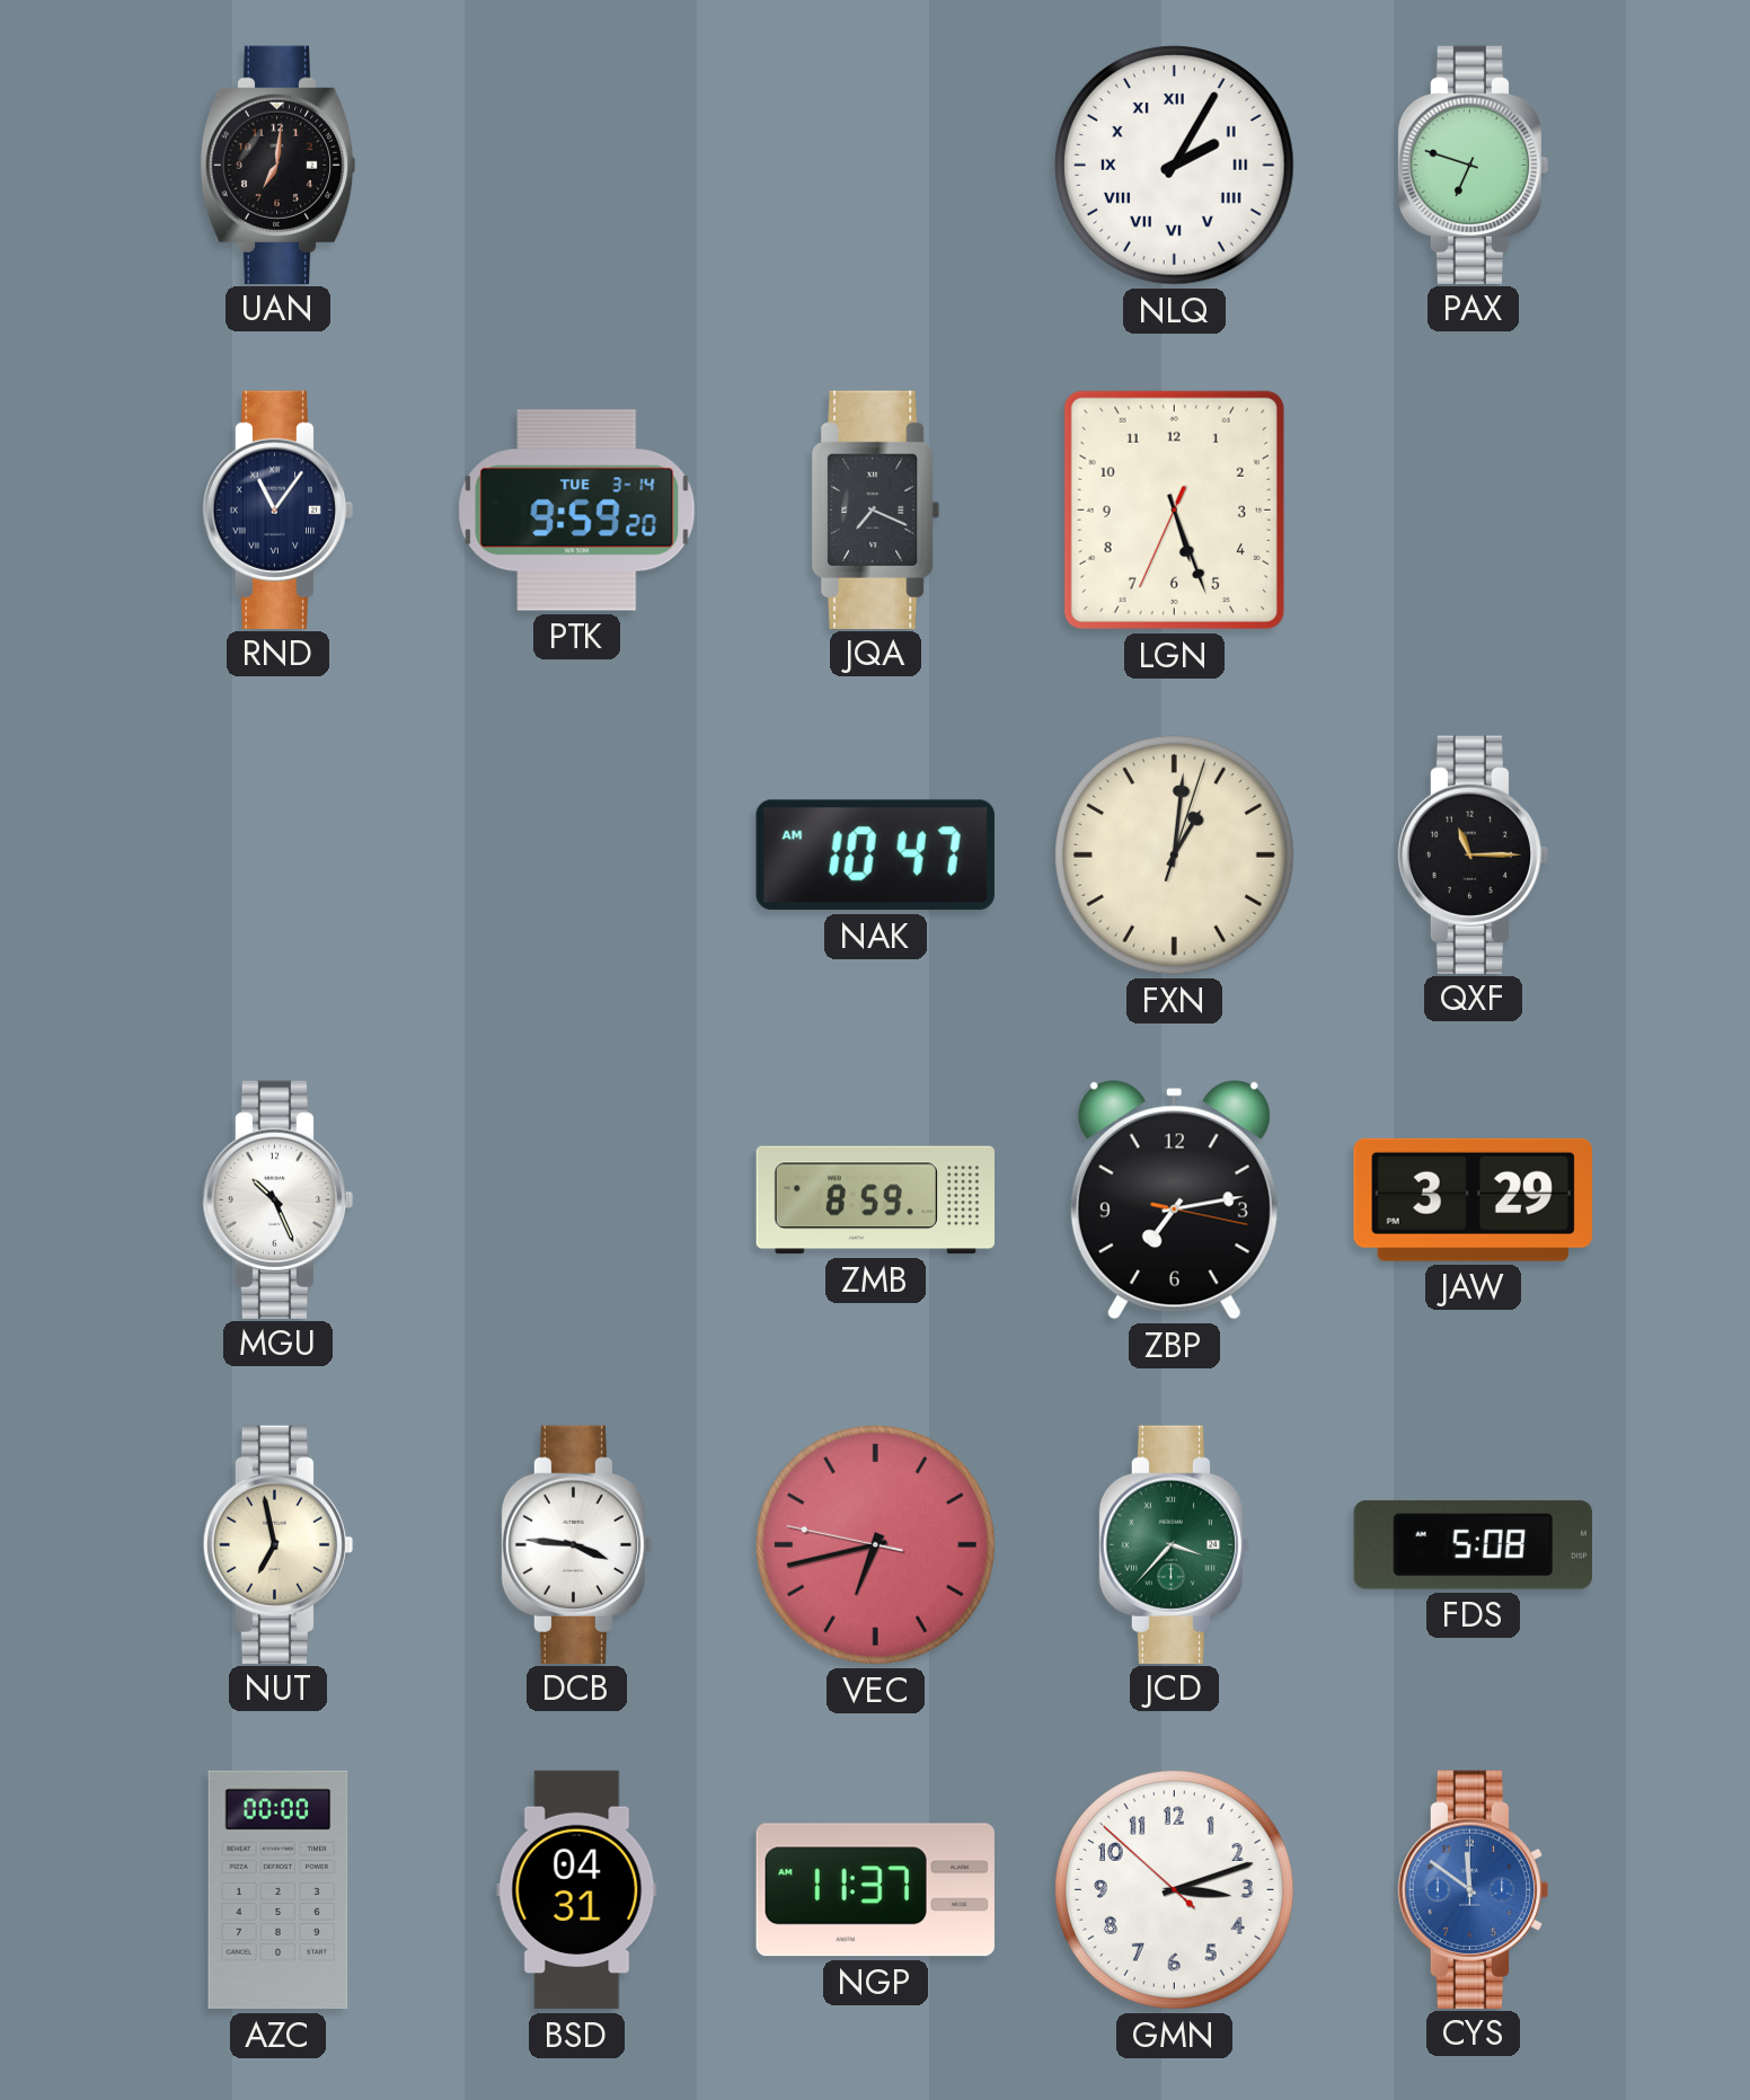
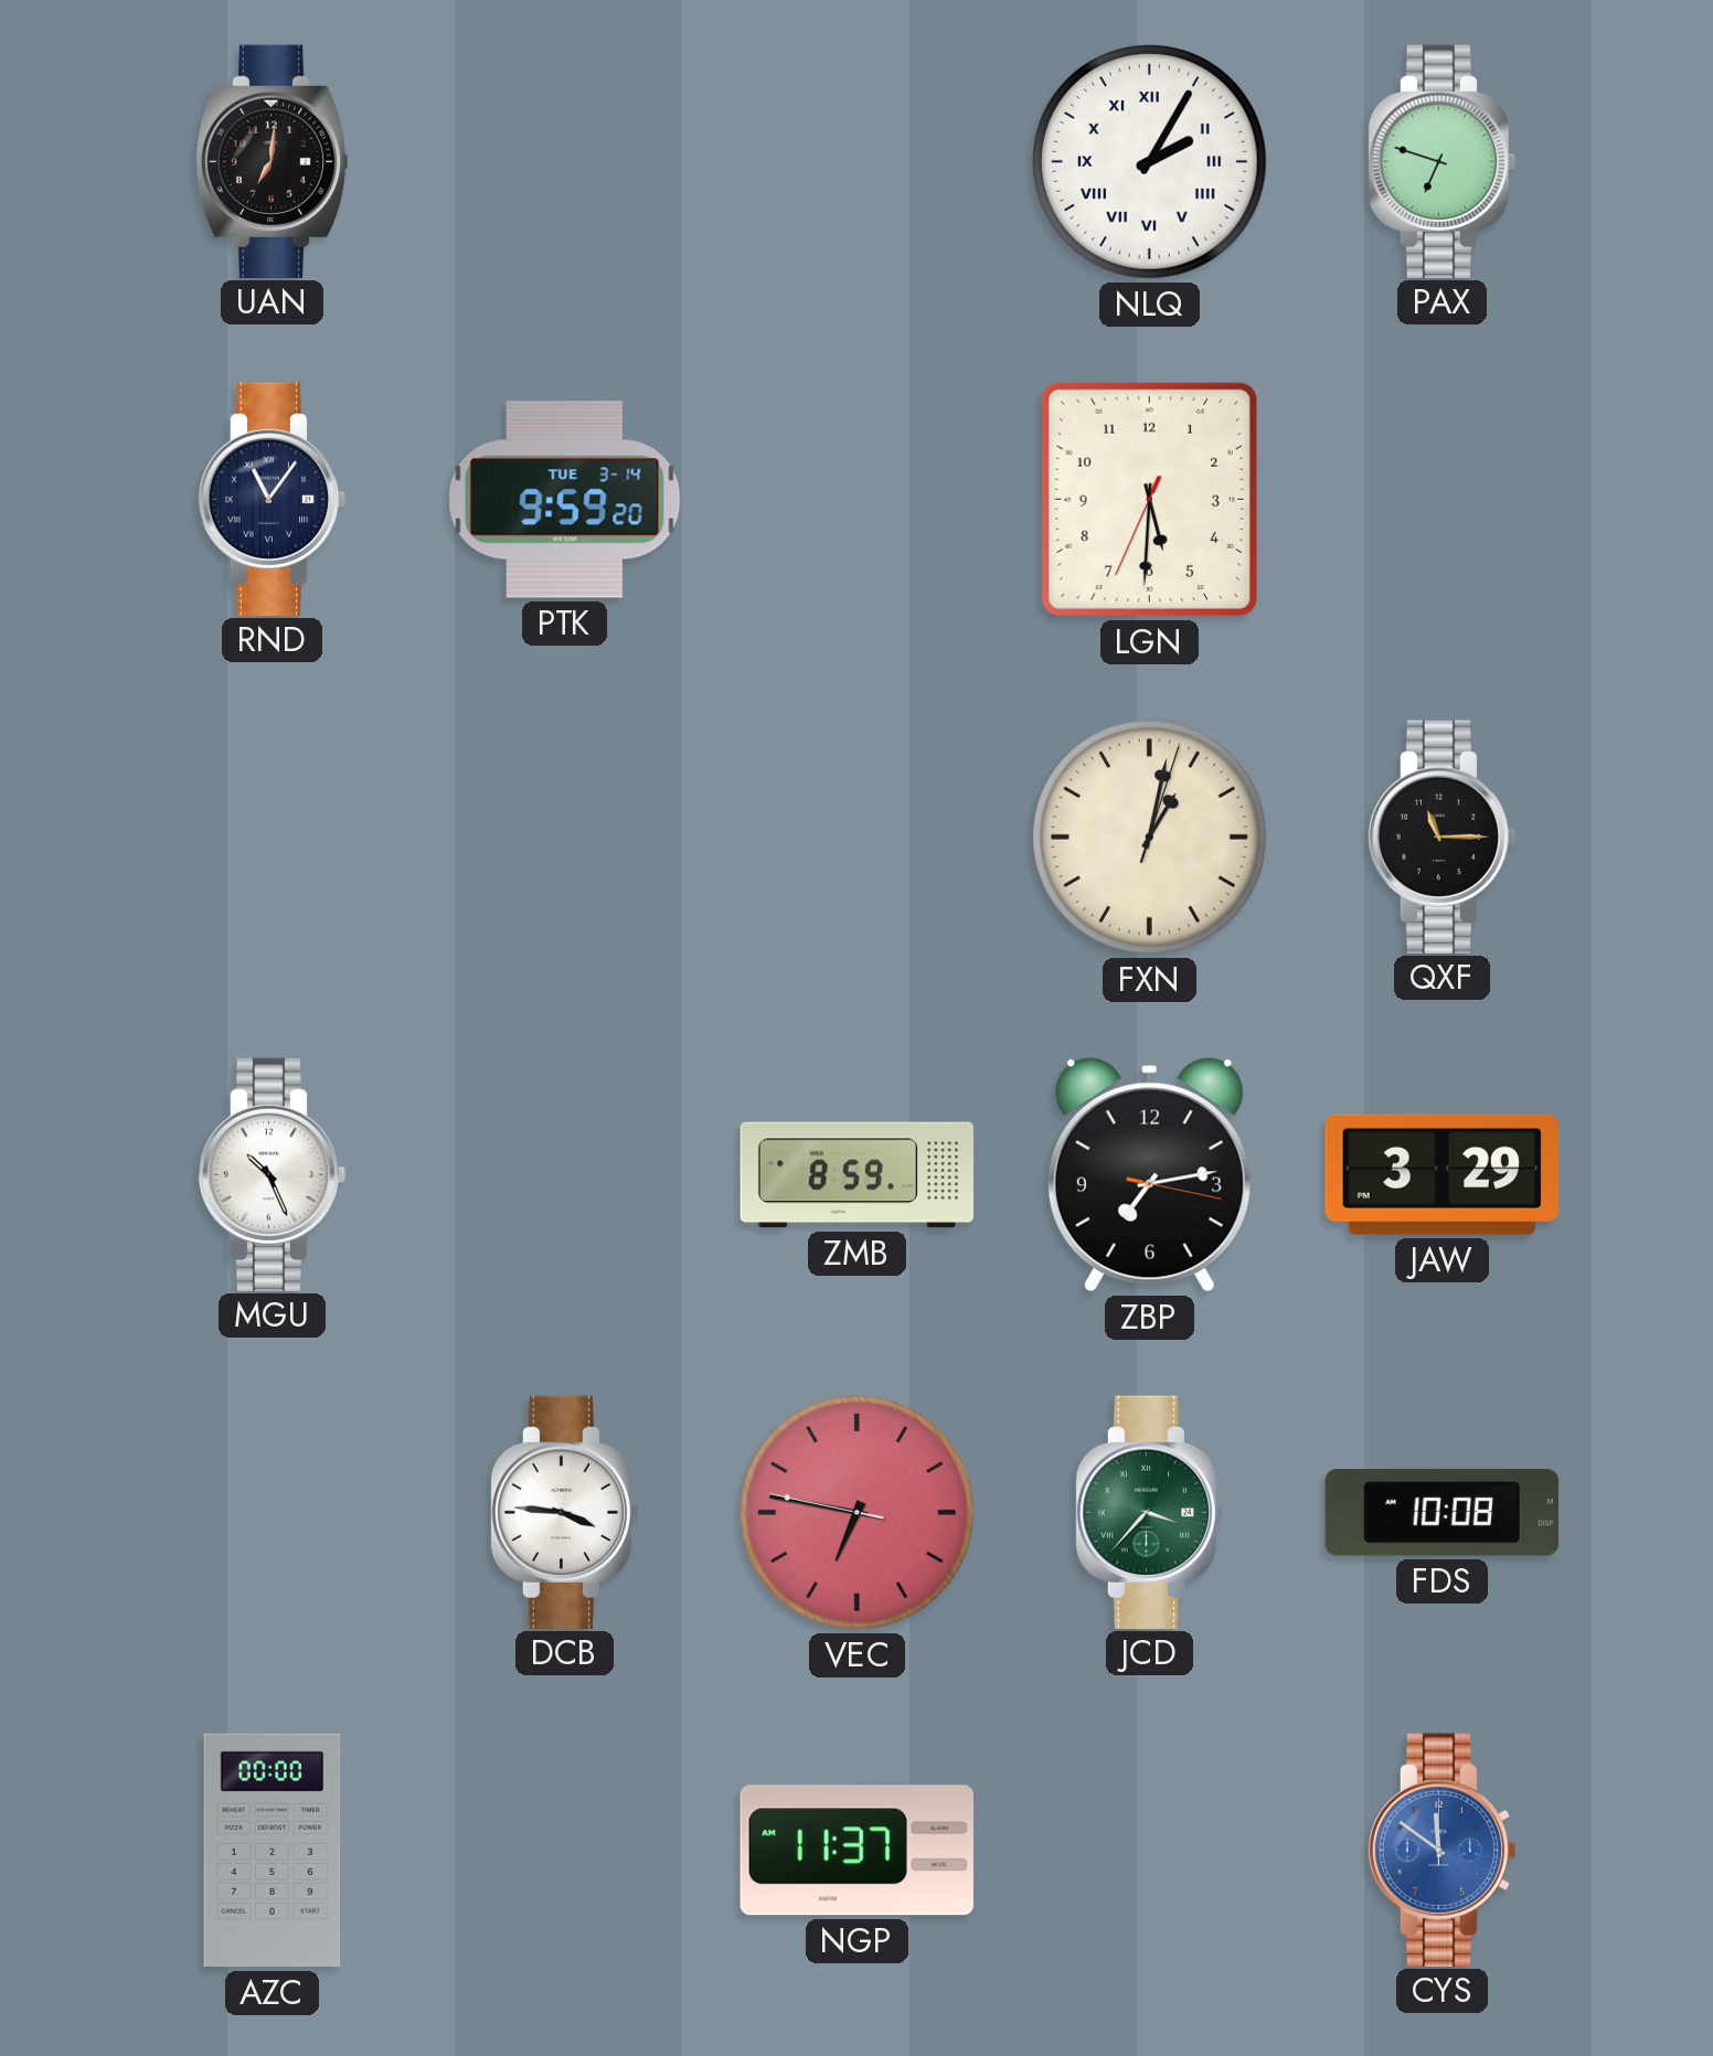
JQA: 7:19 -> none
LGN: 5:26 -> 5:30
NAK: 10:47 -> none
FXN: 1:01 -> 1:02
NUT: 6:58 -> none
VEC: 6:42 -> 6:46
FDS: 5:08 -> 10:08
BSD: 04:31 -> none
GMN: 3:11 -> none
